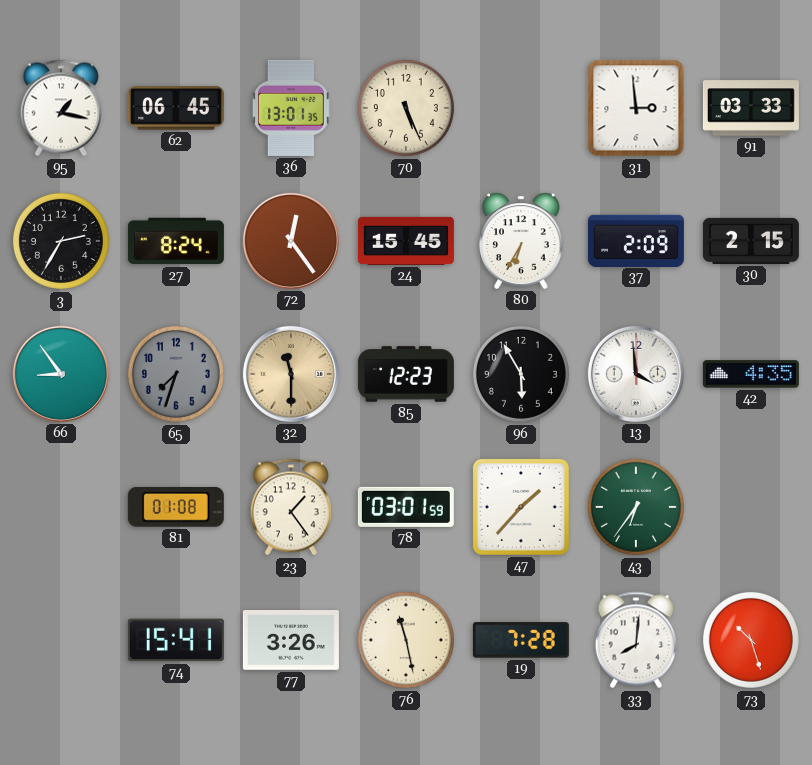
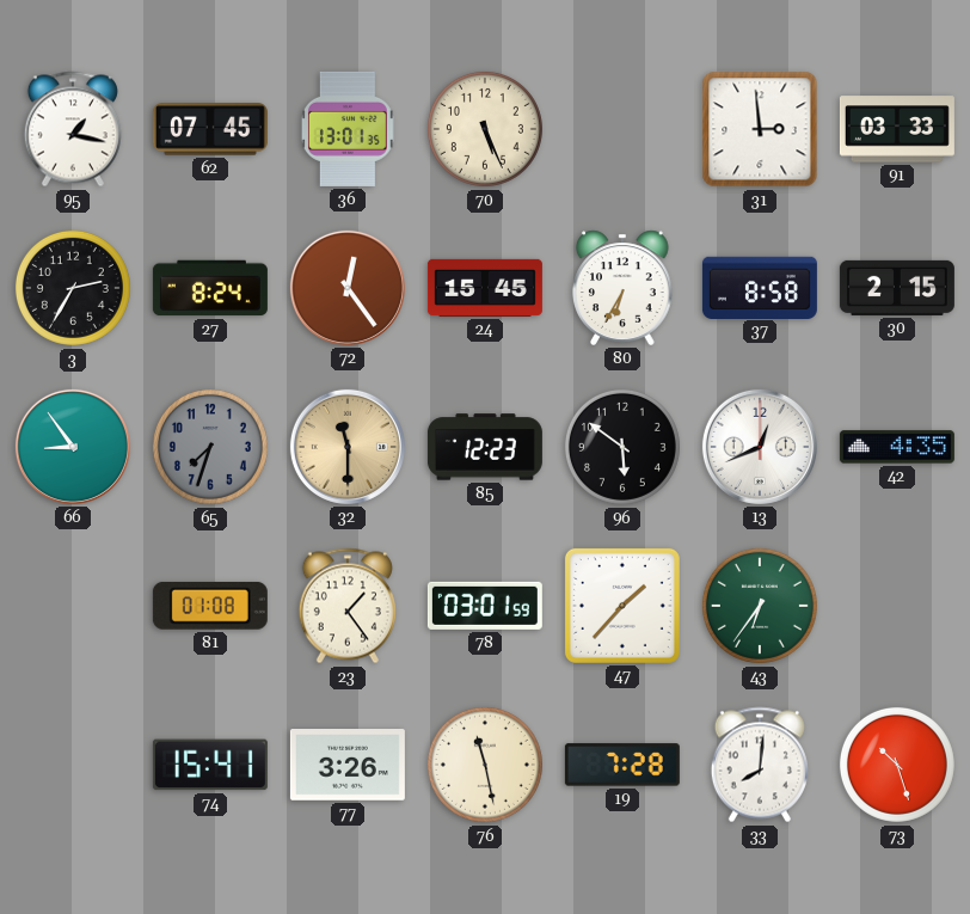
62: 06:45 -> 07:45
37: 2:09 -> 8:58
96: 5:55 -> 5:51
13: 3:59 -> 12:41
